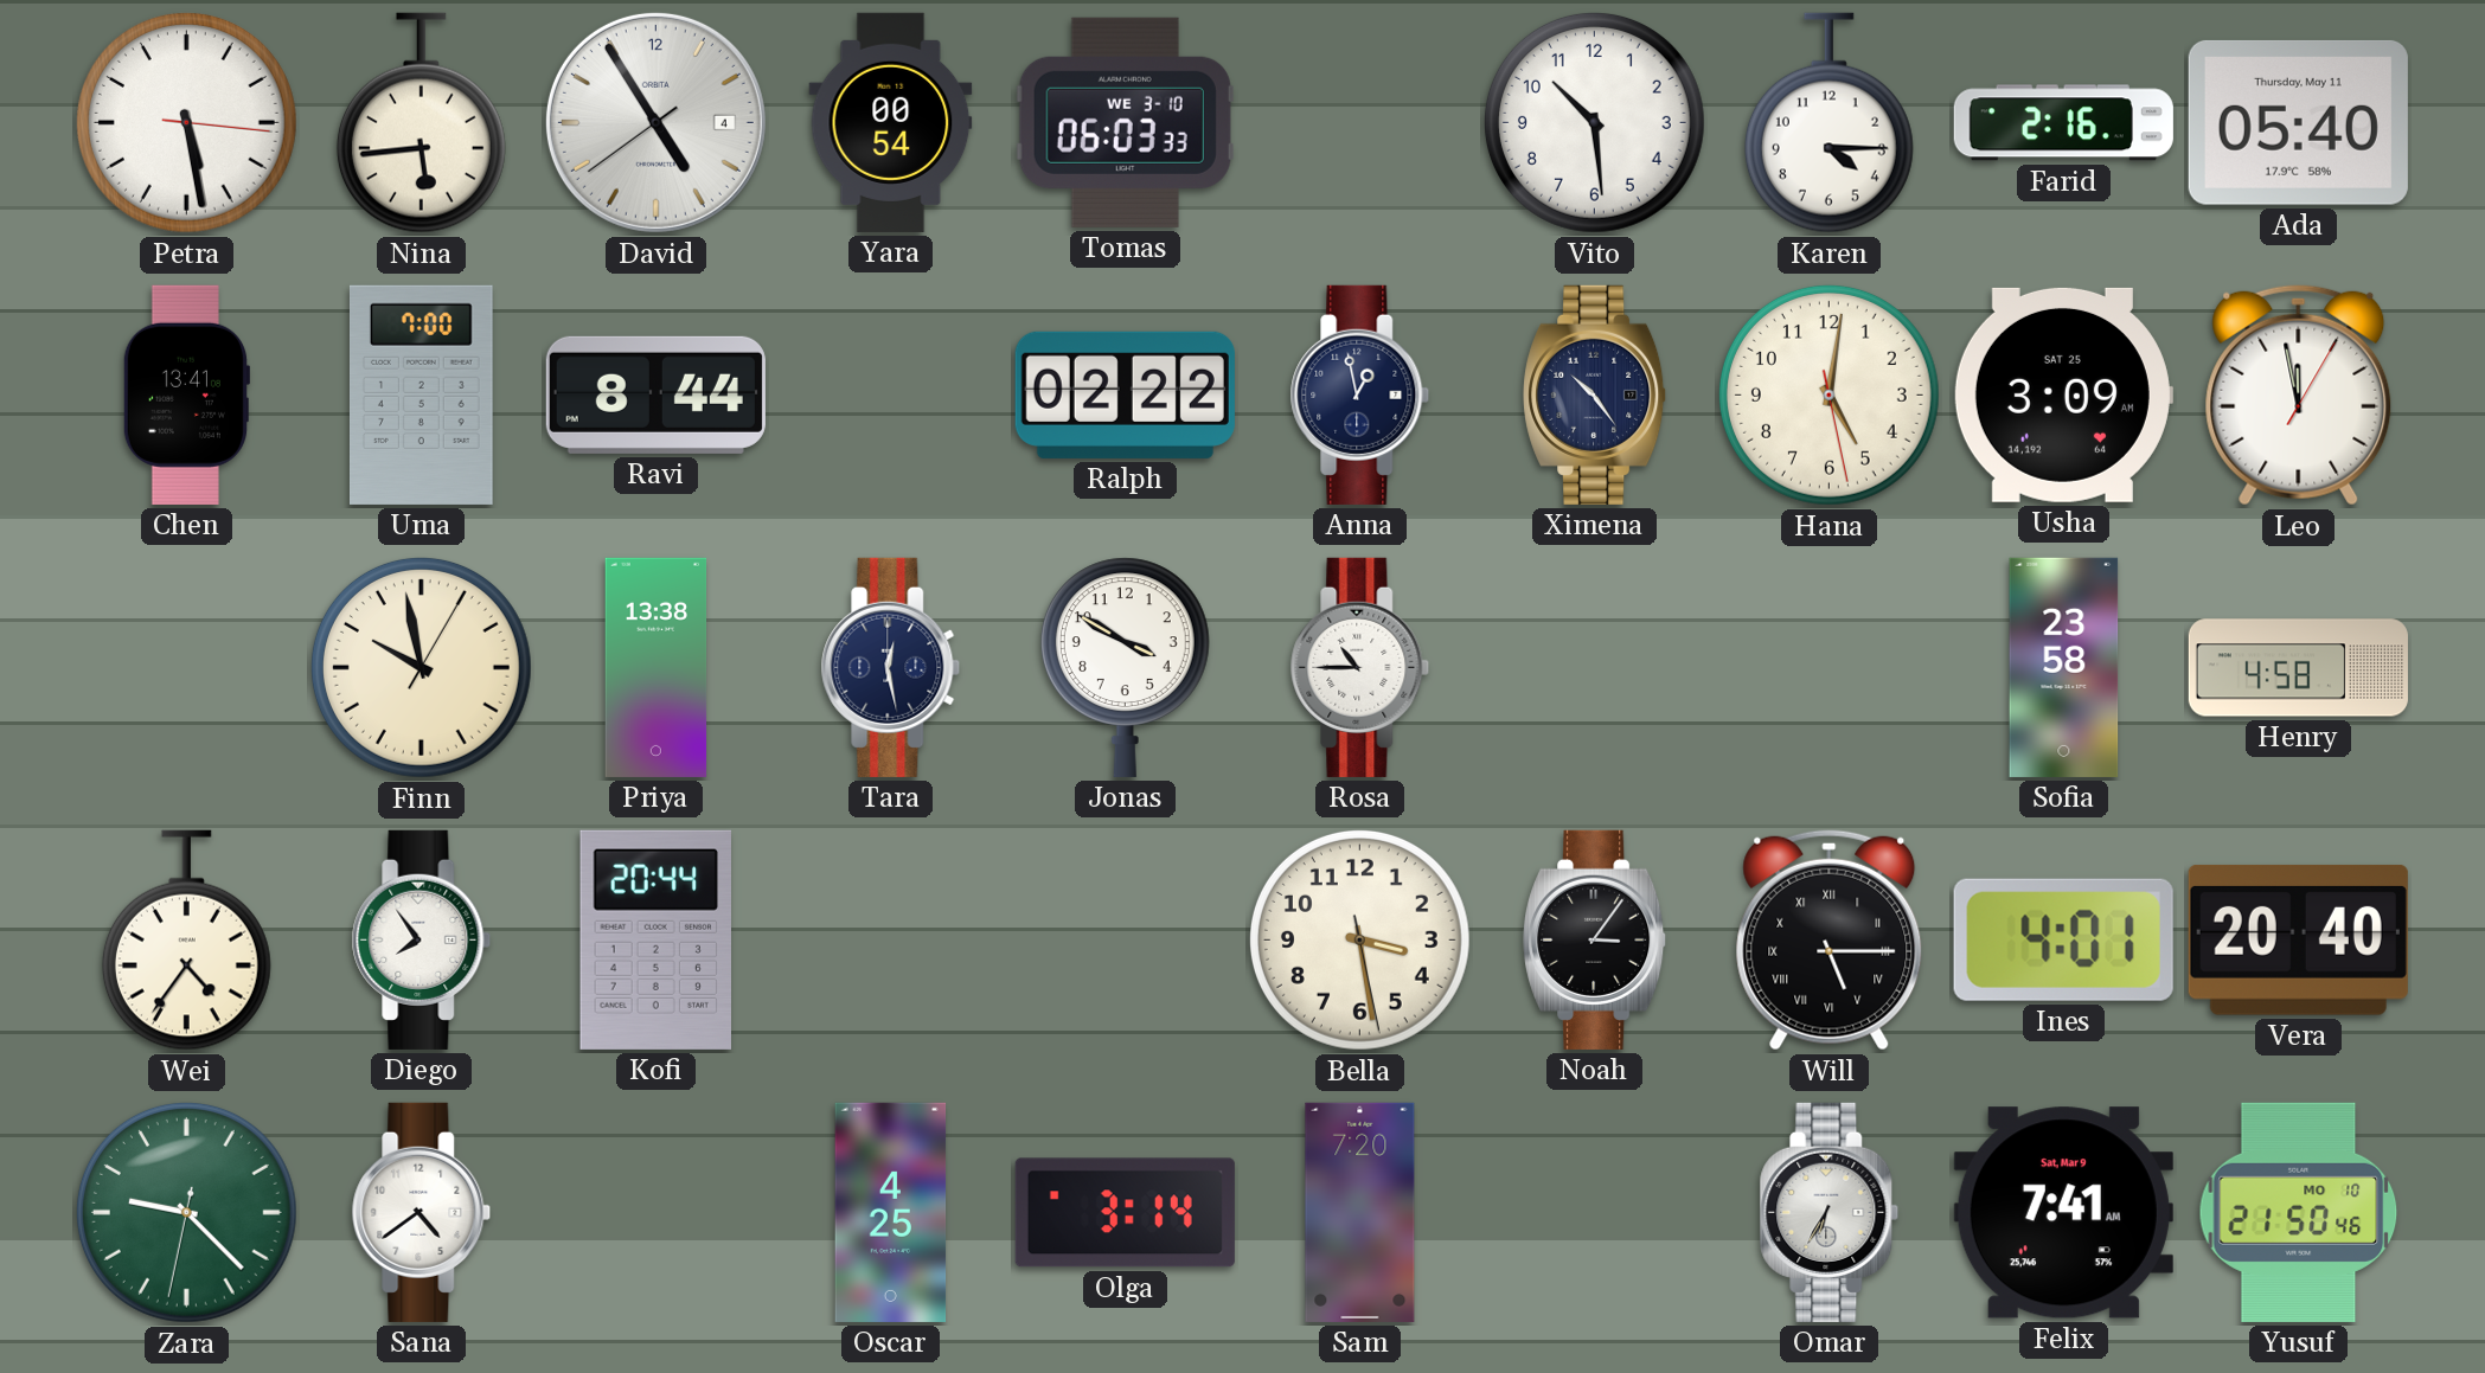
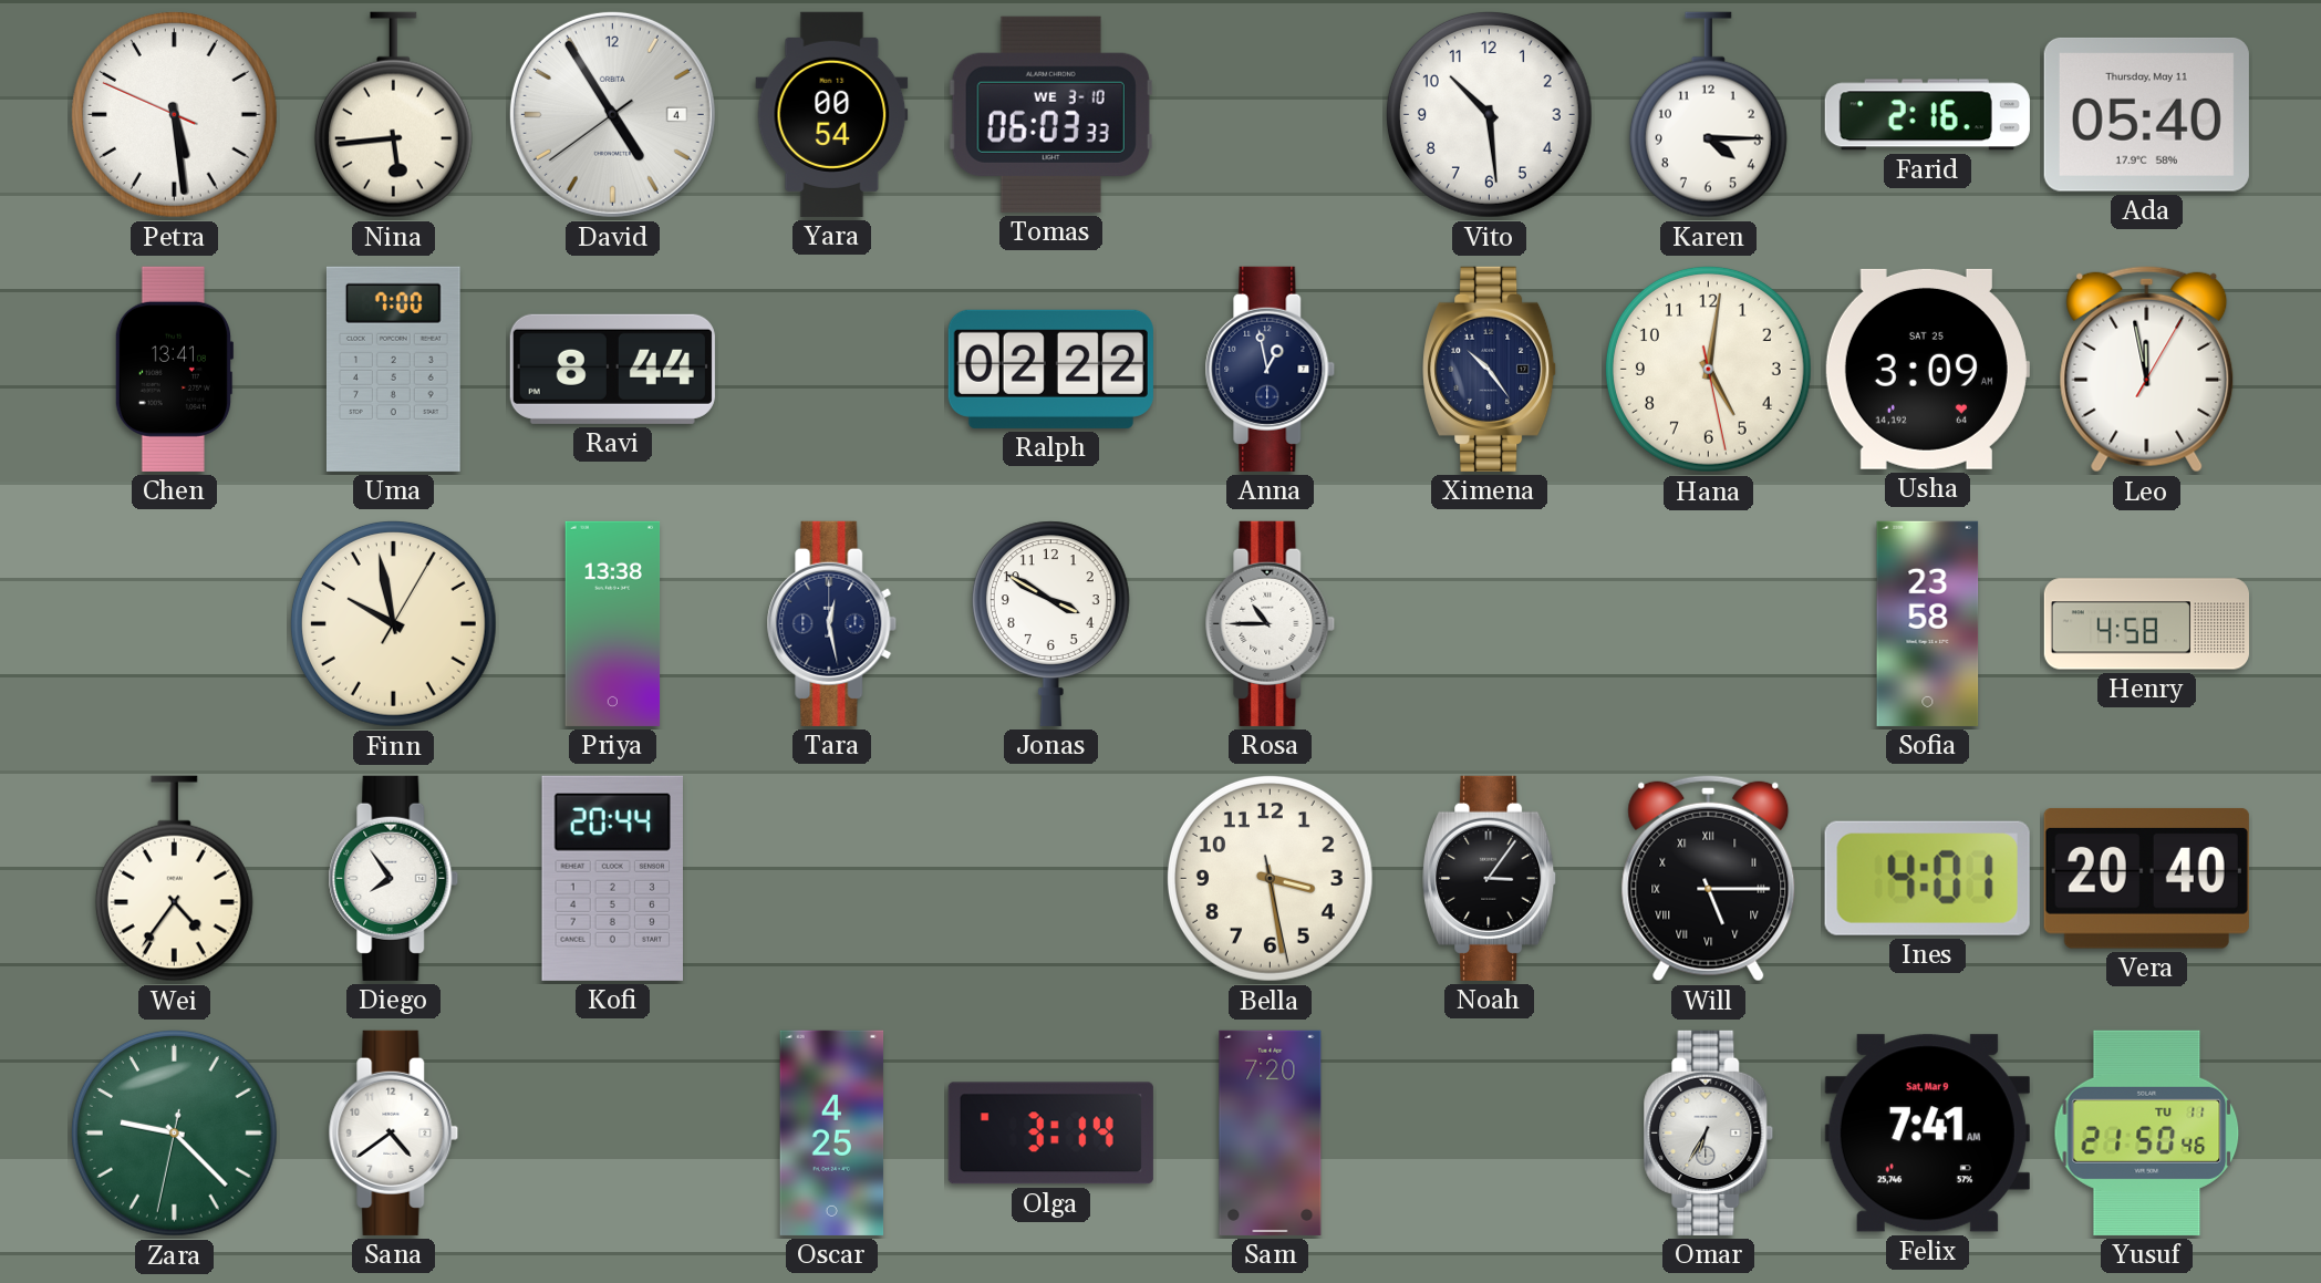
Petra: 5:28:16 -> 5:28:49
Yusuf date: MO 10 -> TU 11
